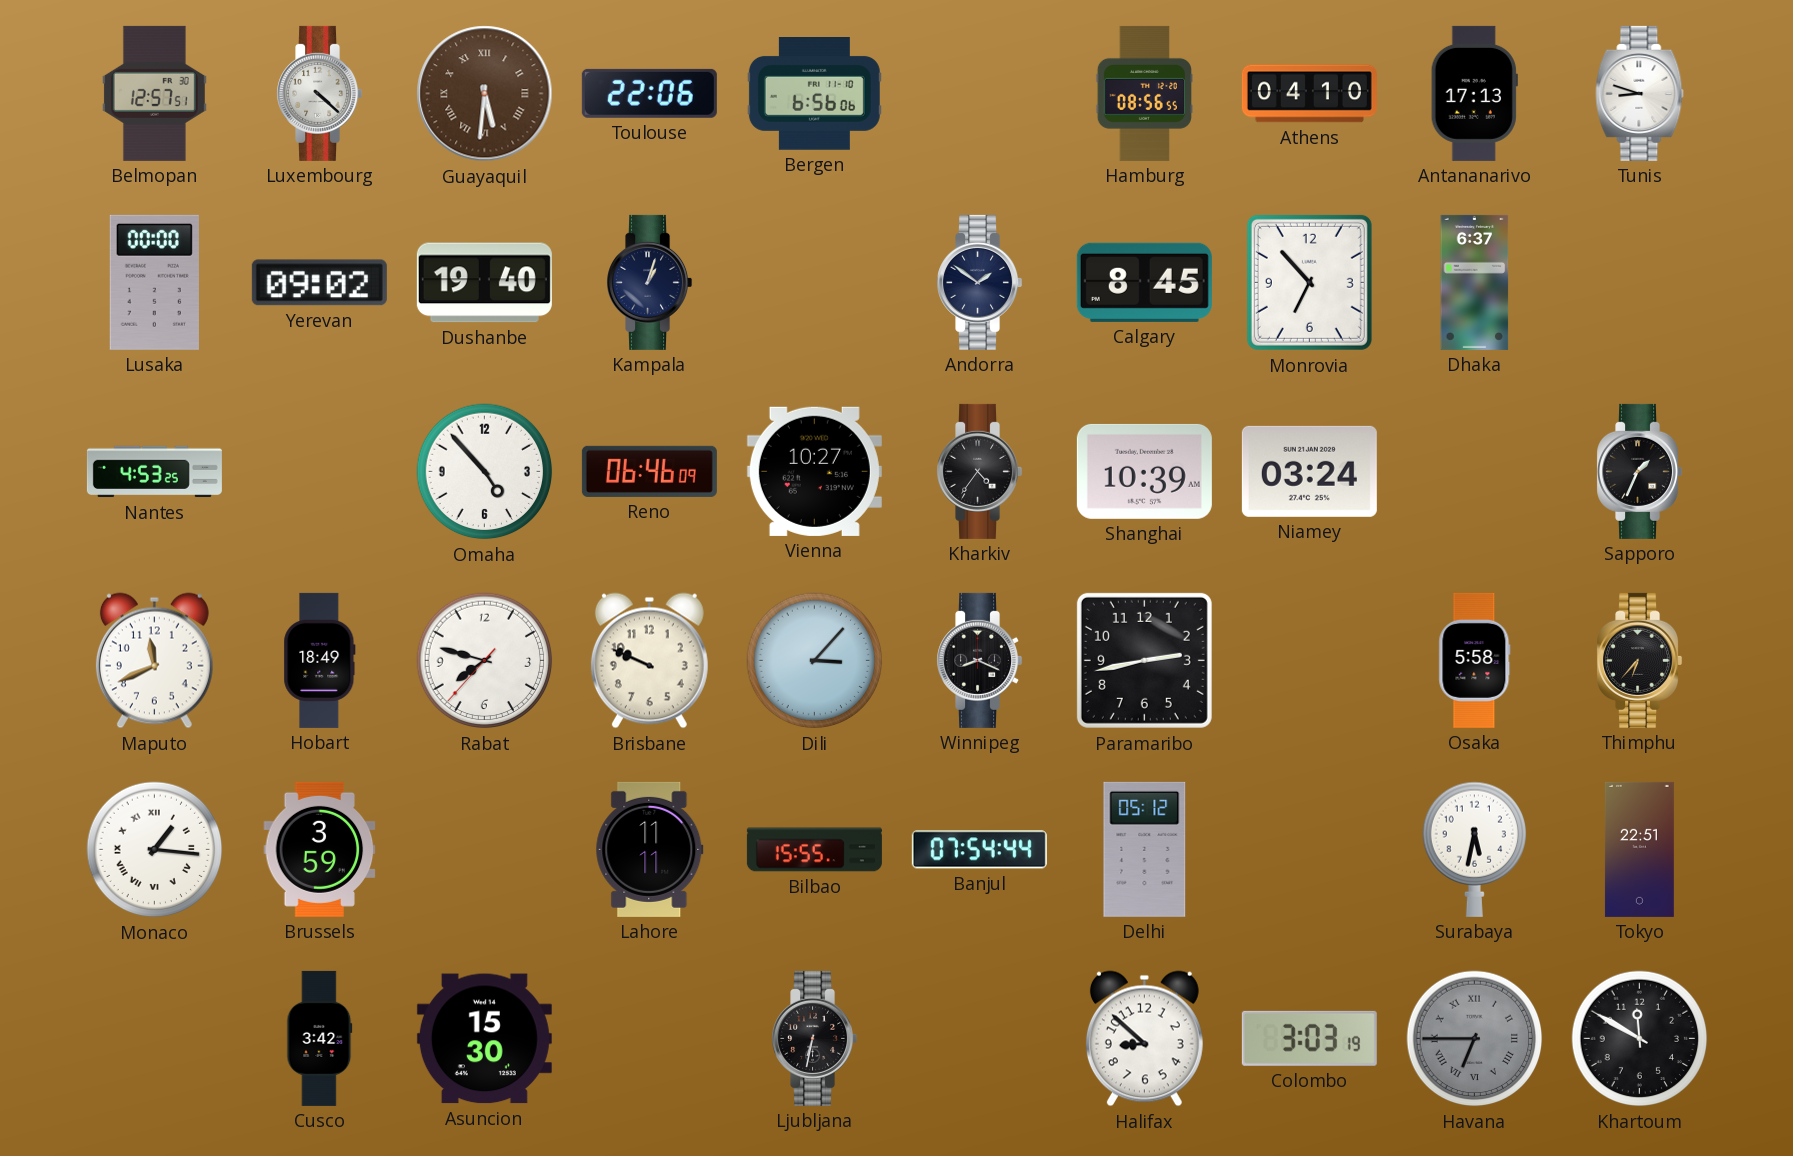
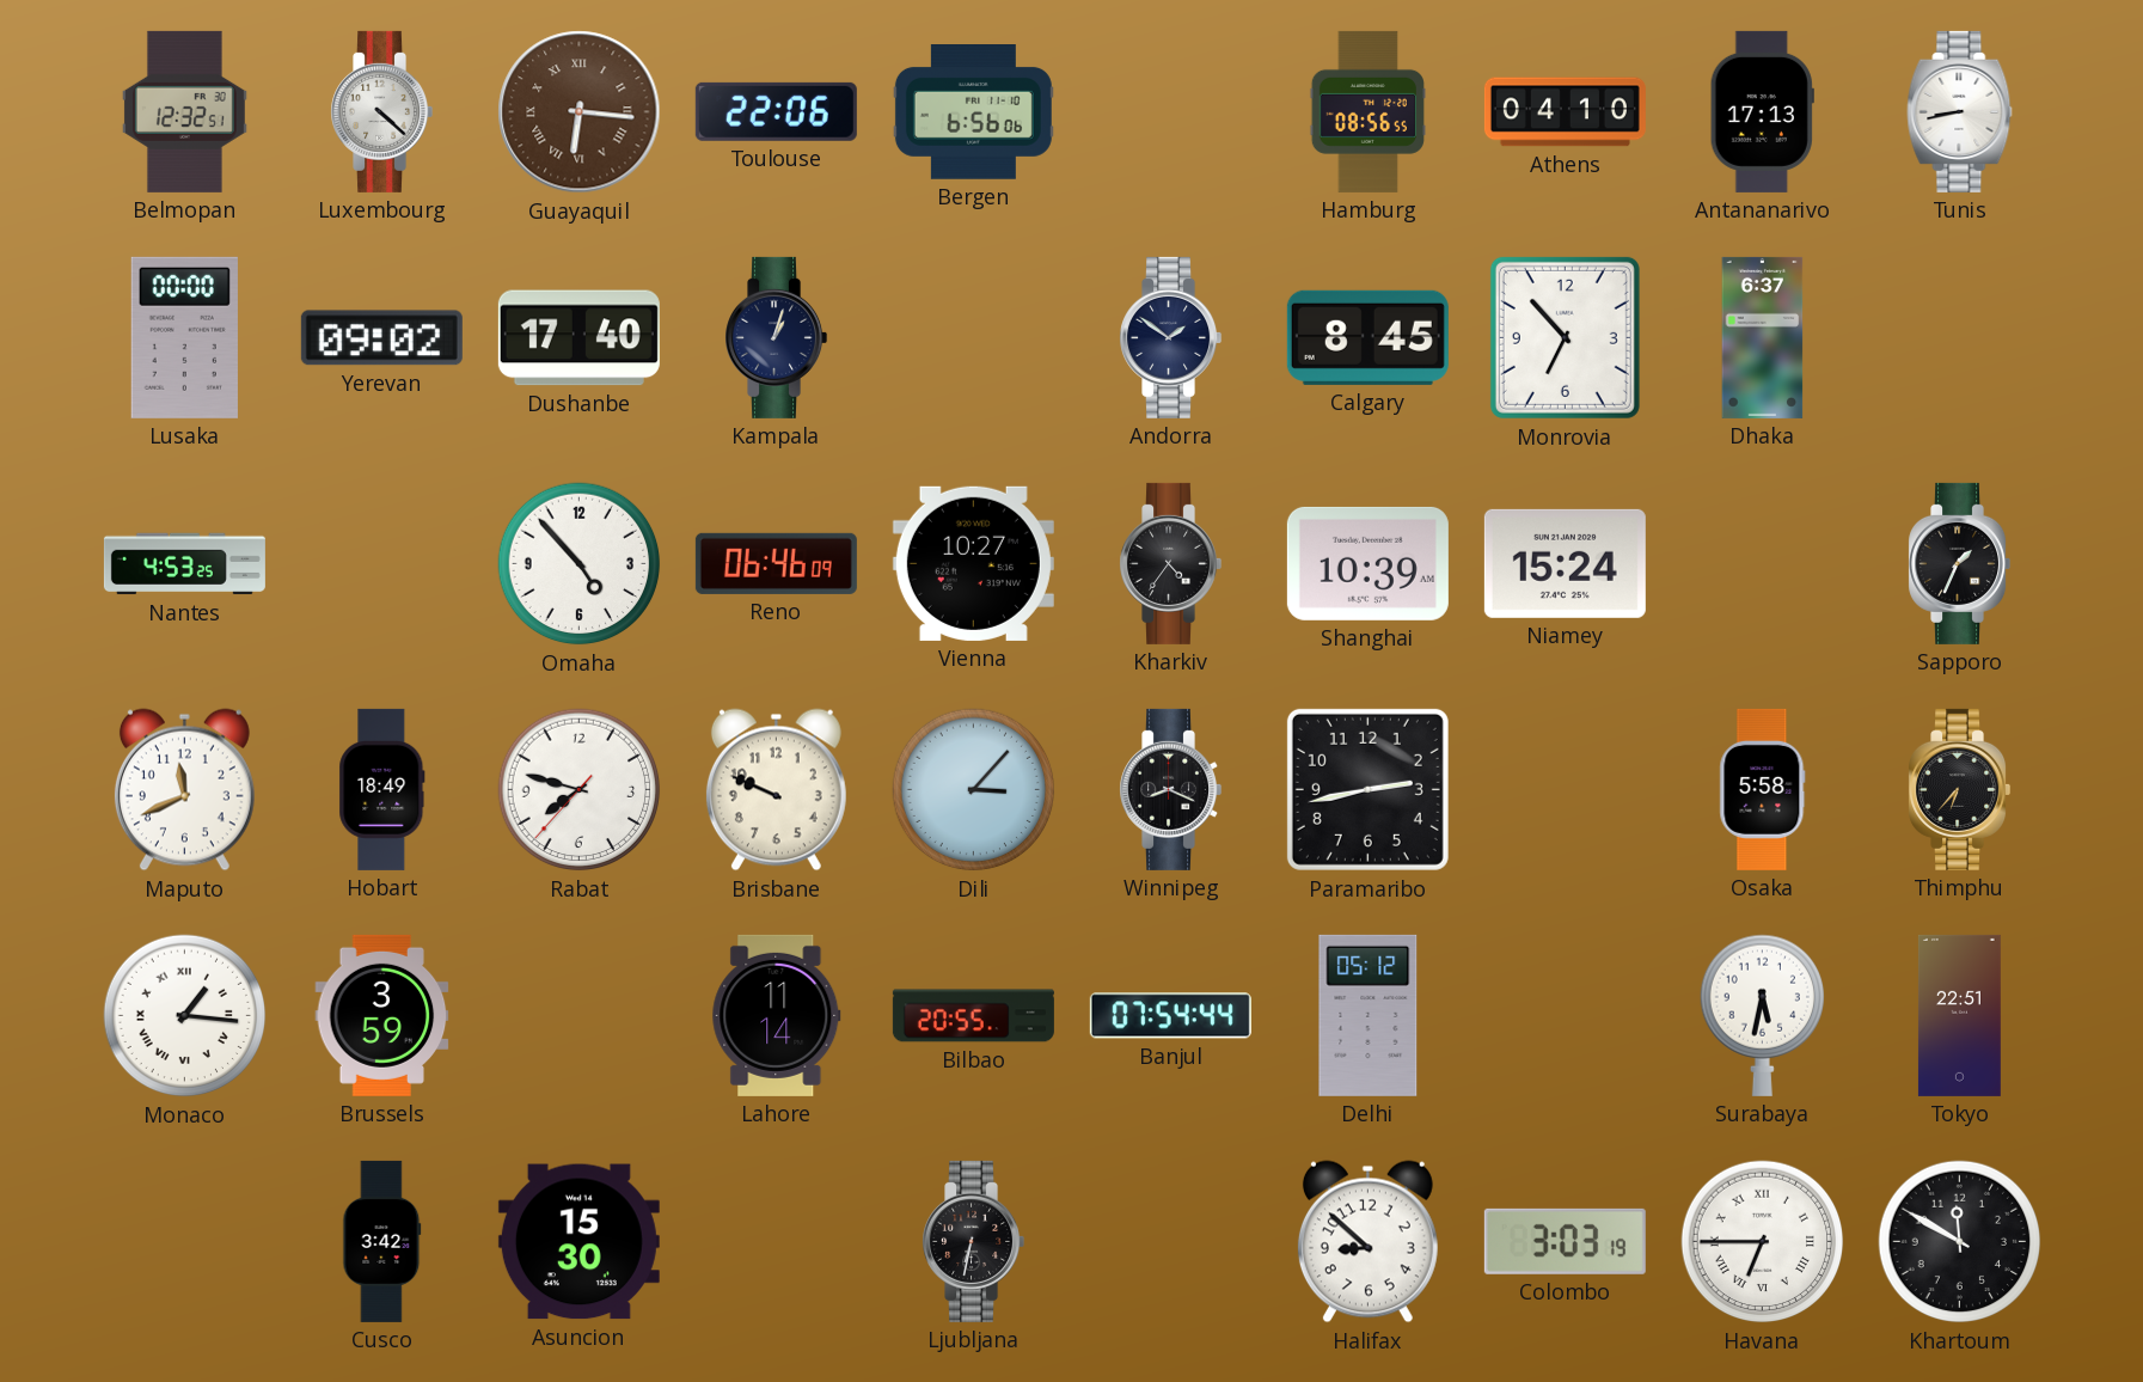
Belmopan: 12:57 -> 12:32
Guayaquil: 5:31 -> 6:16
Tunis: 8:48 -> 8:43
Dushanbe: 19:40 -> 17:40
Niamey: 03:24 -> 15:24
Lahore: 11:11 -> 11:14
Bilbao: 15:55 -> 20:55
Havana dial: grey -> white
